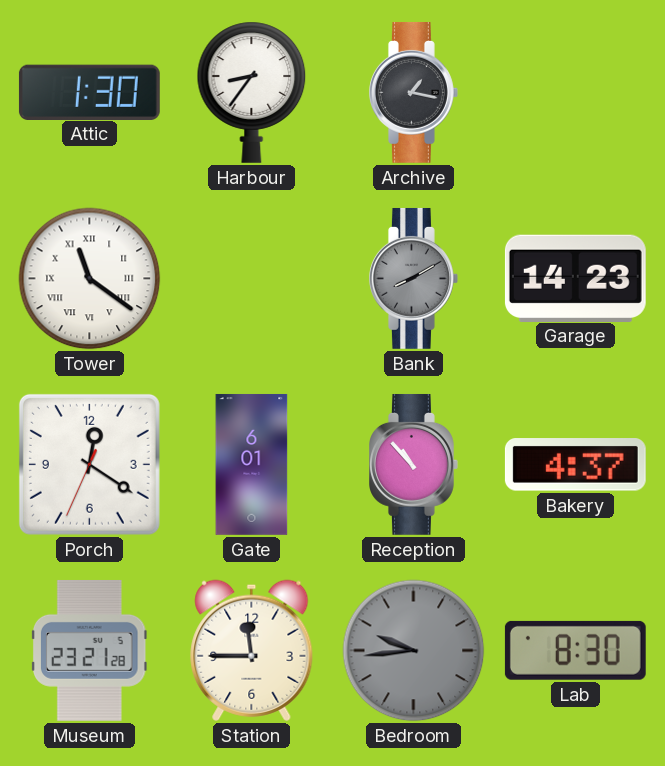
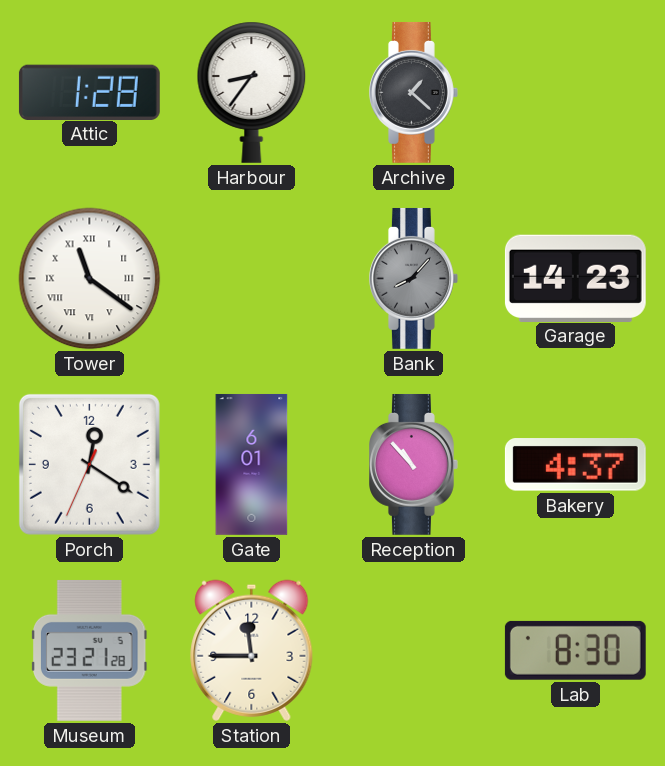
Attic: 1:30 -> 1:28
Archive: 1:17 -> 1:22
Bank: 8:10 -> 8:07
Bedroom: 9:44 -> none
